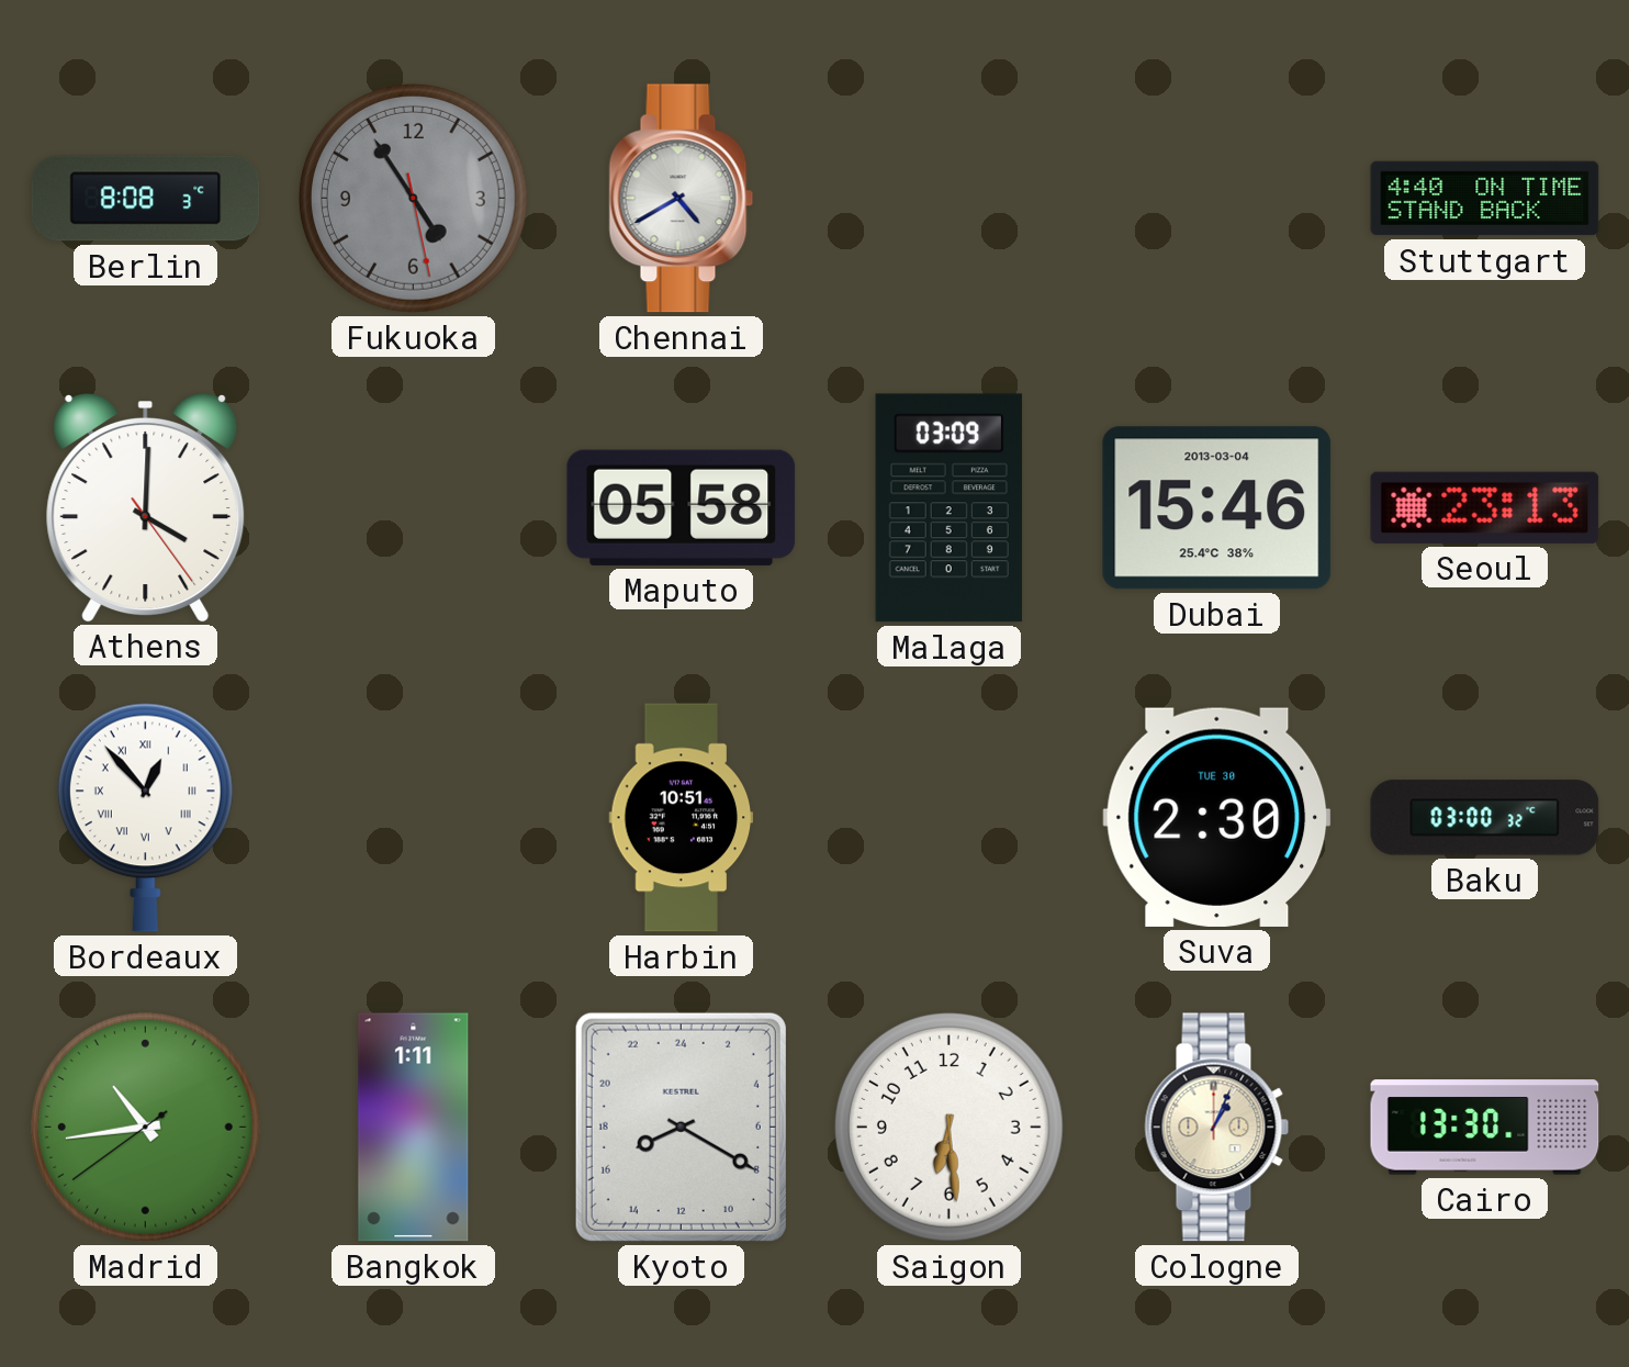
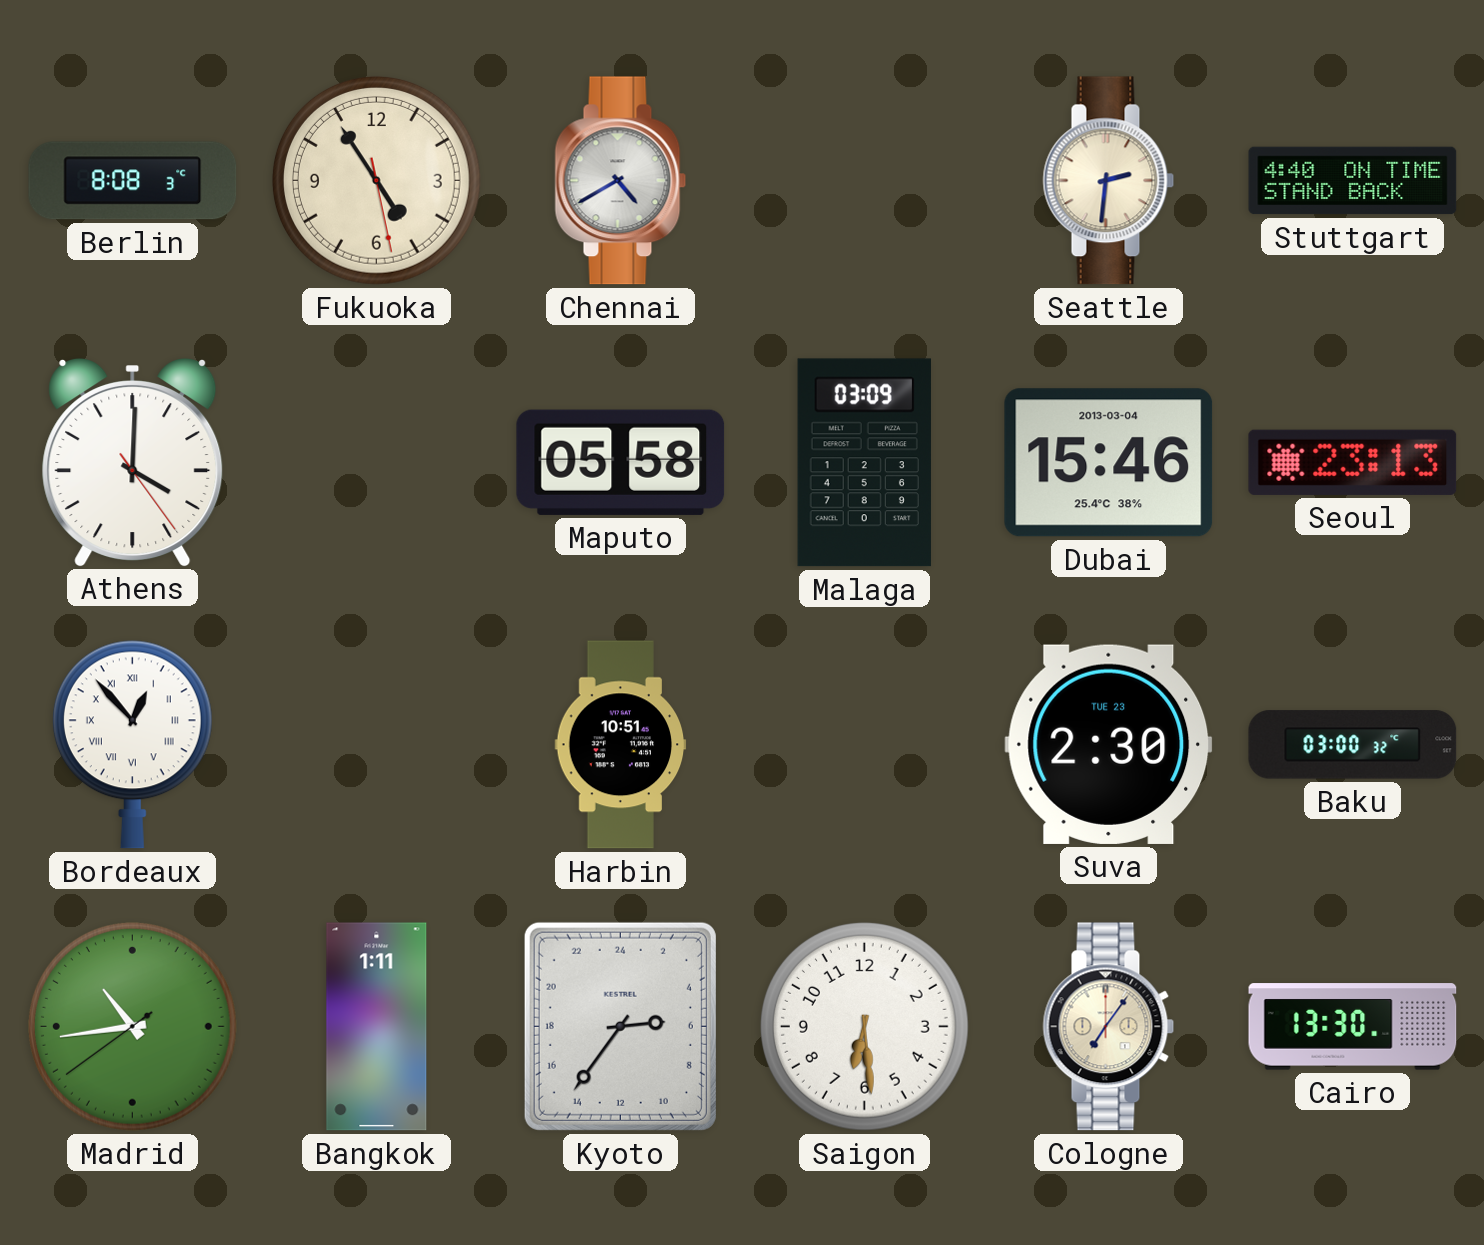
Fukuoka dial: grey -> cream
Seattle: none -> 2:31
Suva date: TUE 30 -> TUE 23
Kyoto: 16:20 -> 5:36
Cologne: 1:04 -> 7:06
